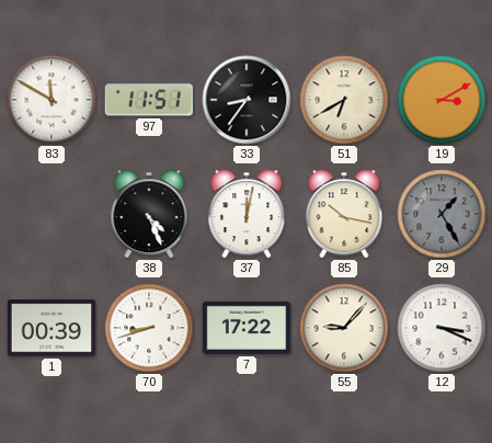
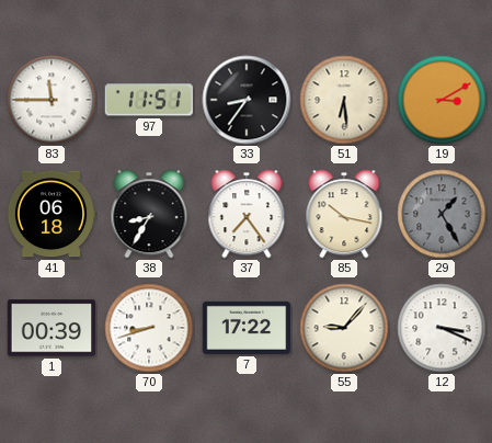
83: 11:50 -> 11:45
51: 6:40 -> 6:29
41: none -> 06:18
38: 4:26 -> 8:35
37: 12:02 -> 7:24
